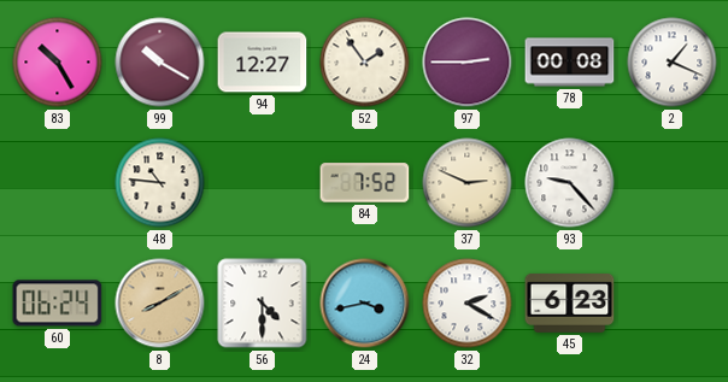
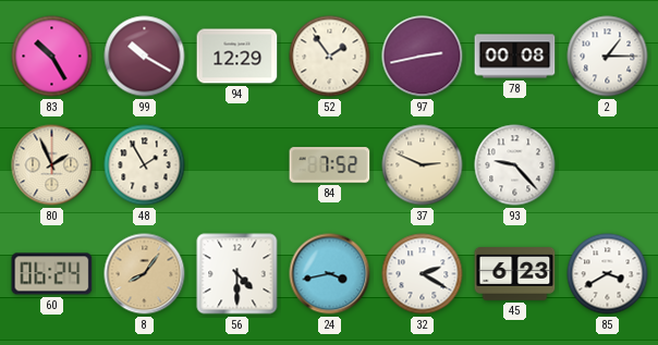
94: 12:27 -> 12:29
97: 2:45 -> 2:43
2: 1:19 -> 1:15
80: none -> 1:56
48: 10:46 -> 1:55
8: 8:10 -> 8:06
85: none -> 3:40
